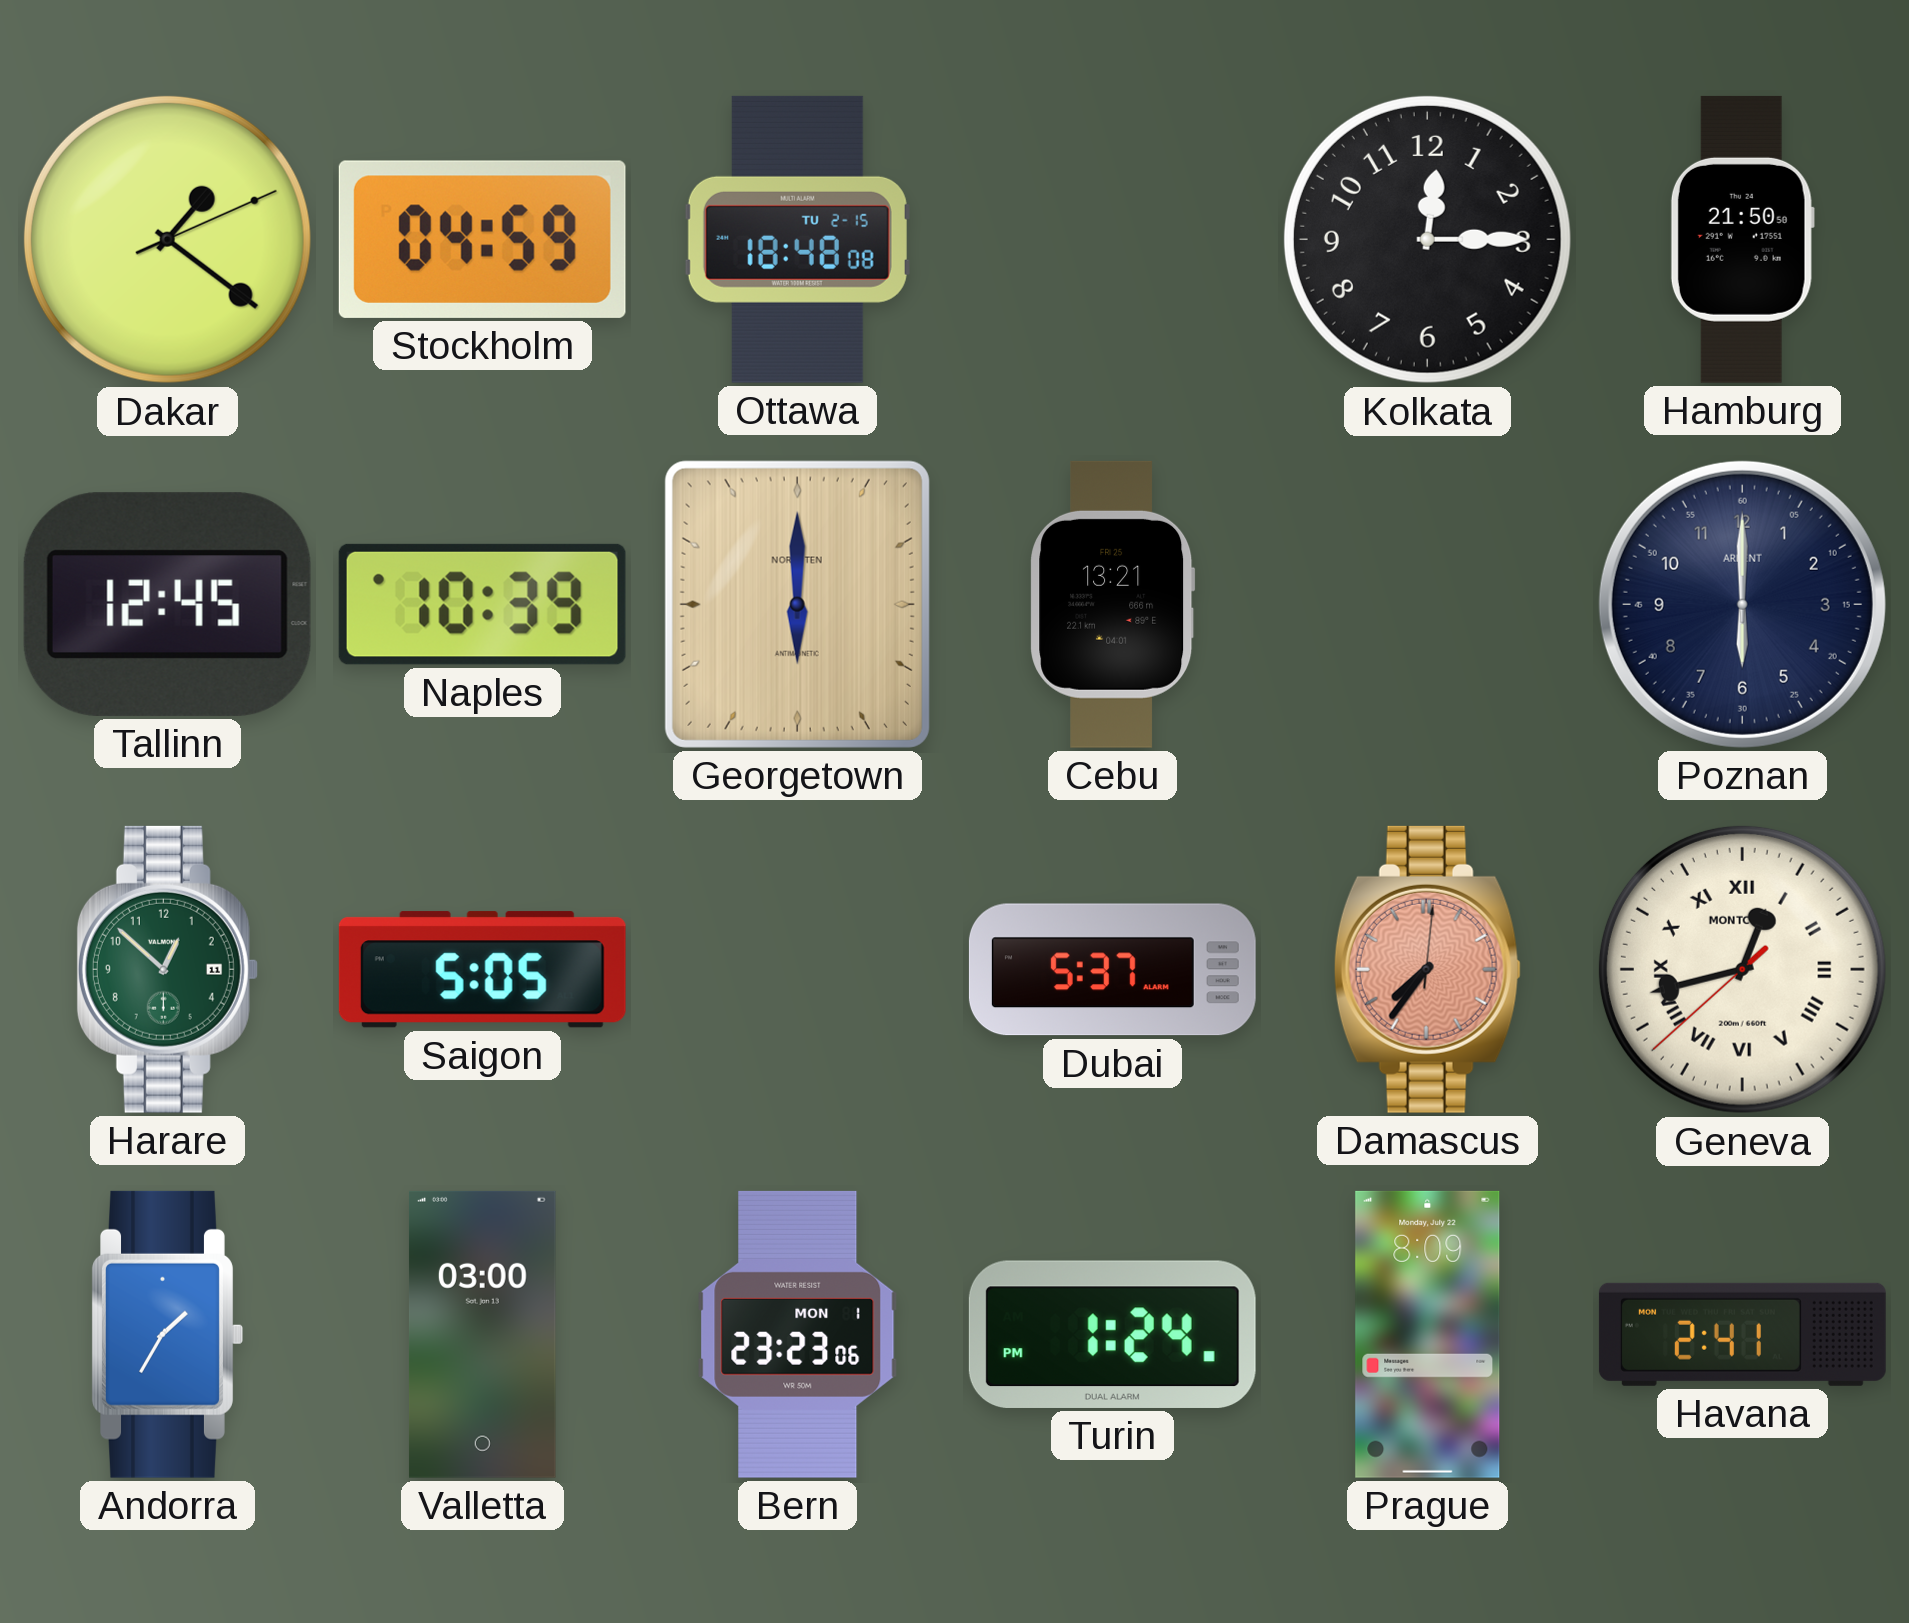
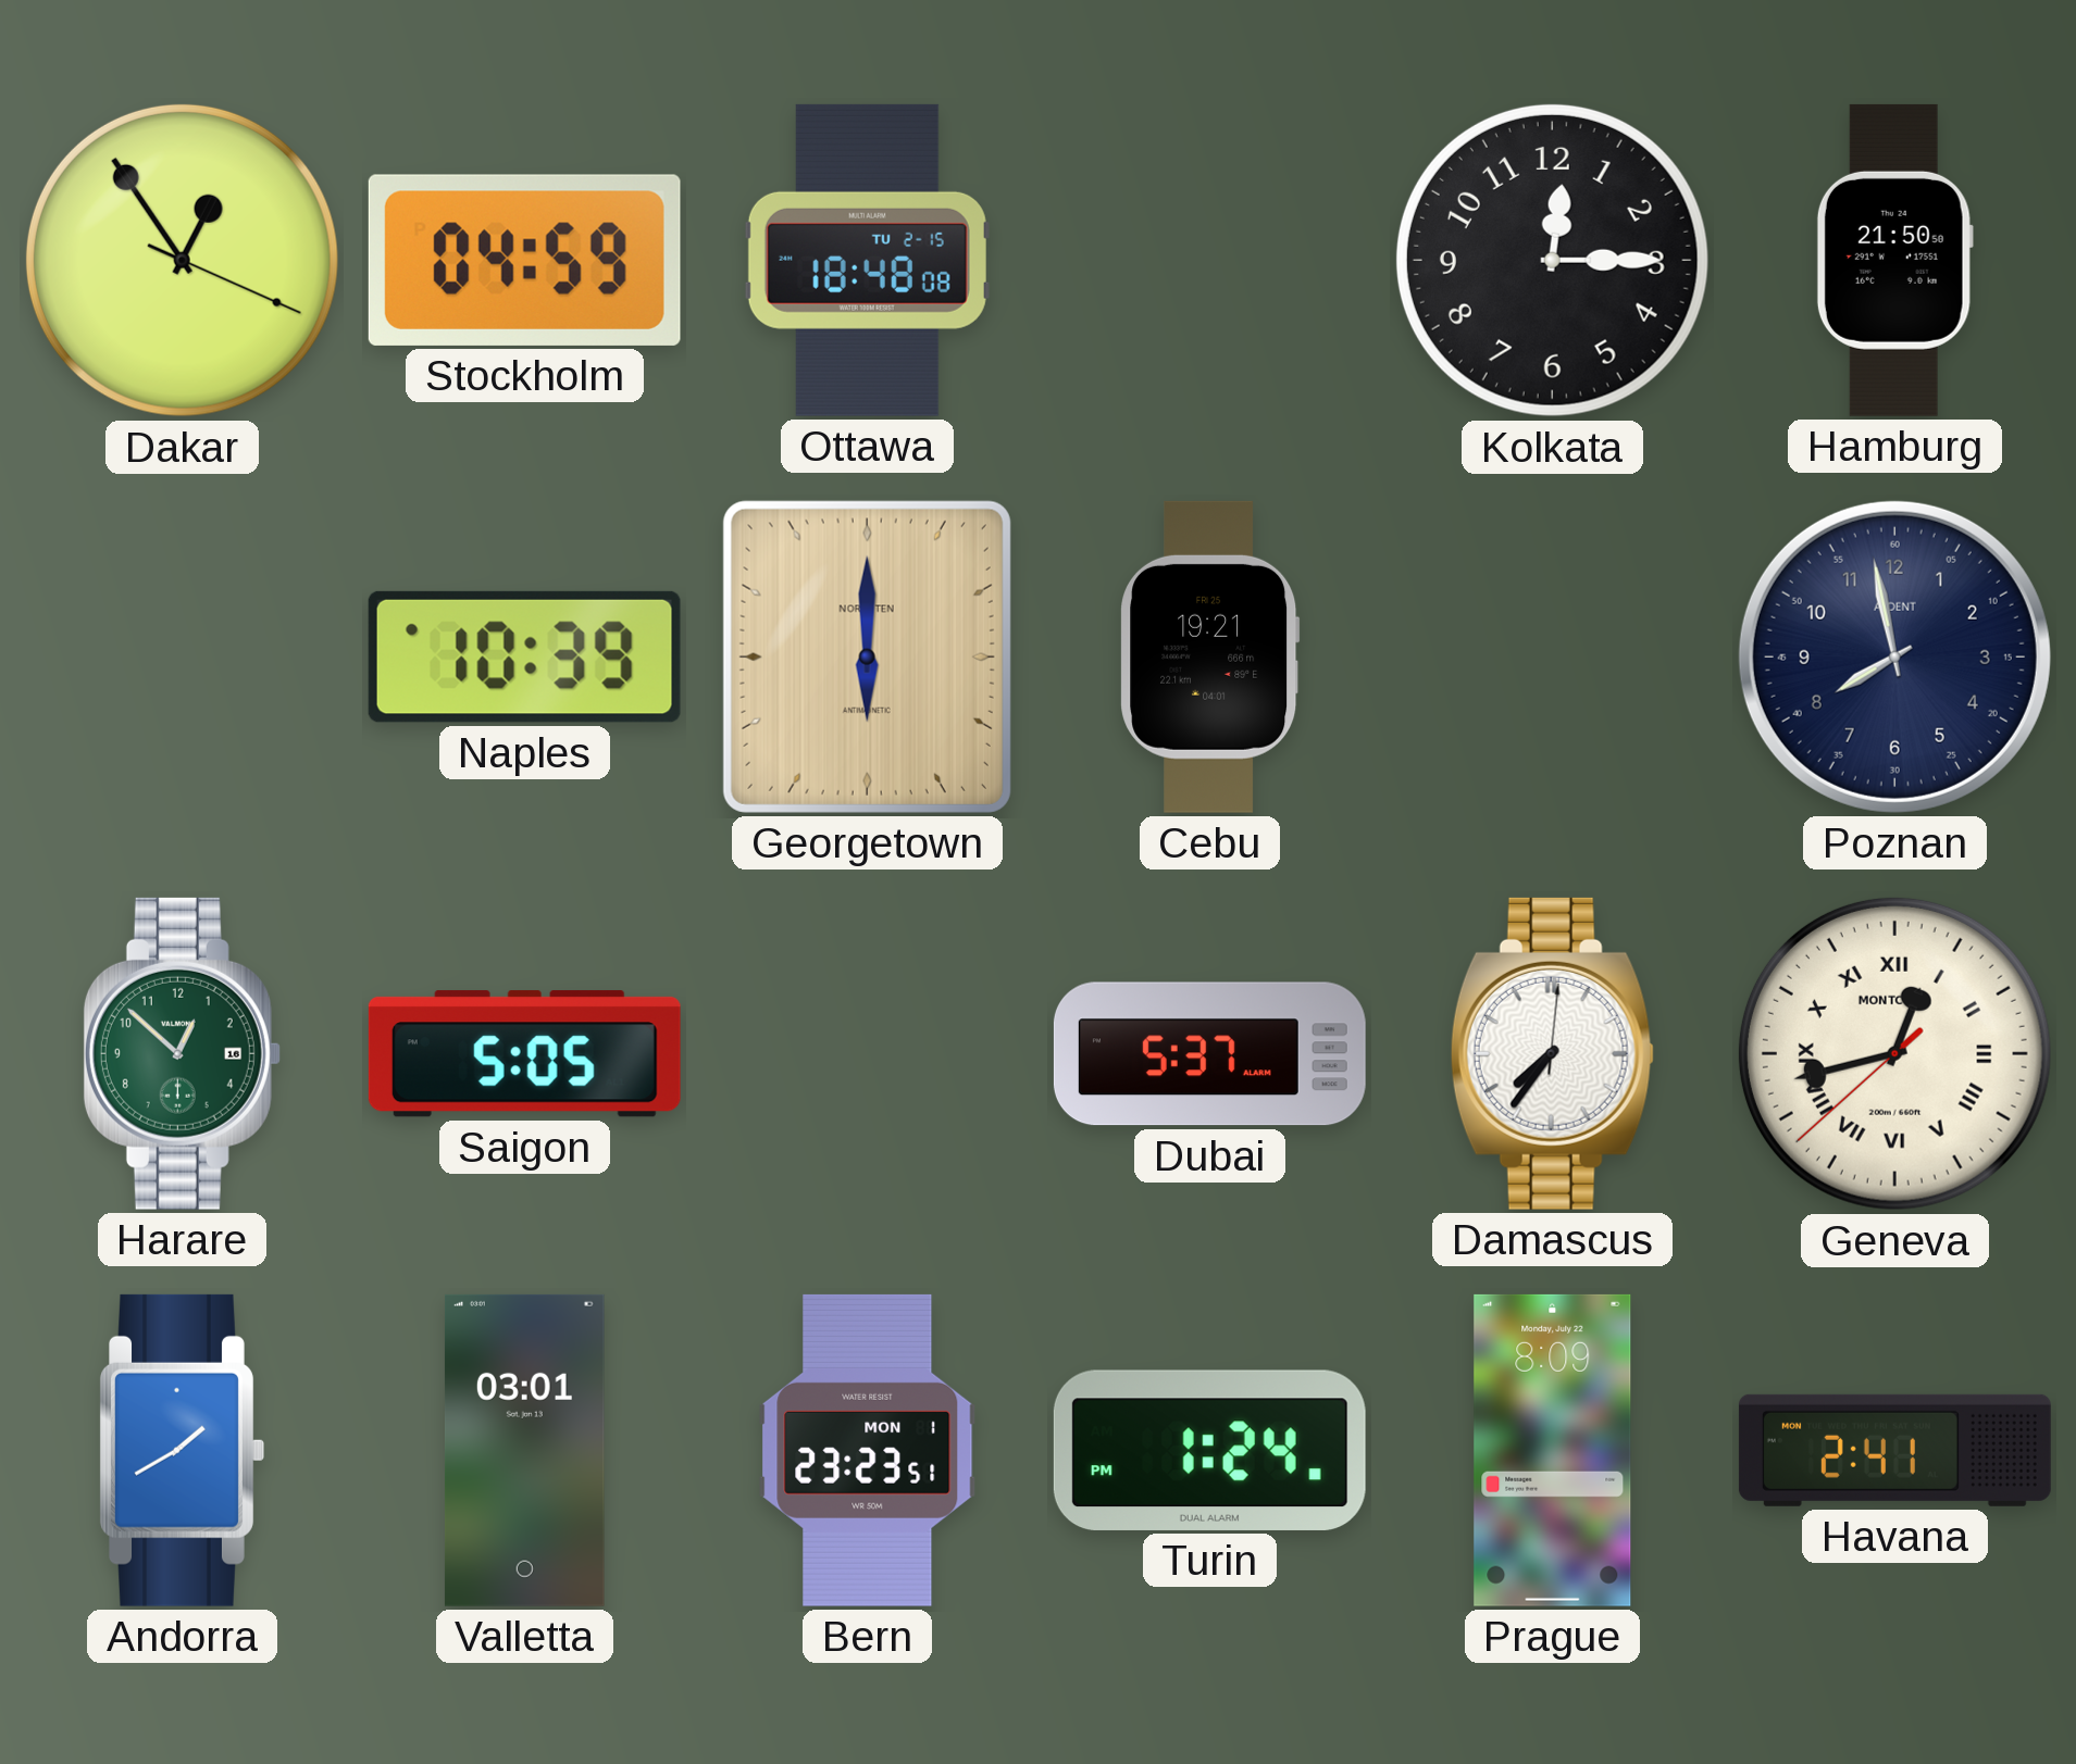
Dakar: 1:21 -> 12:54
Tallinn: 12:45 -> none
Cebu: 13:21 -> 19:21
Poznan: 6:00 -> 7:58
Harare date: 11 -> 16
Damascus dial: salmon -> white
Andorra: 1:35 -> 1:40
Valletta: 03:00 -> 03:01
Bern: 23:23:06 -> 23:23:51
